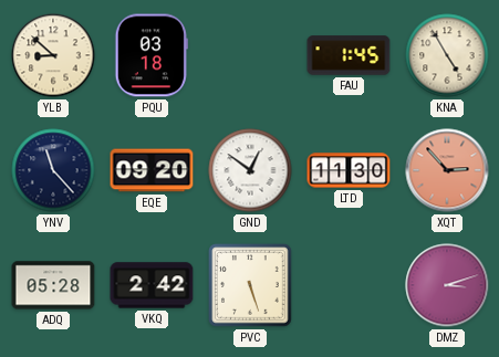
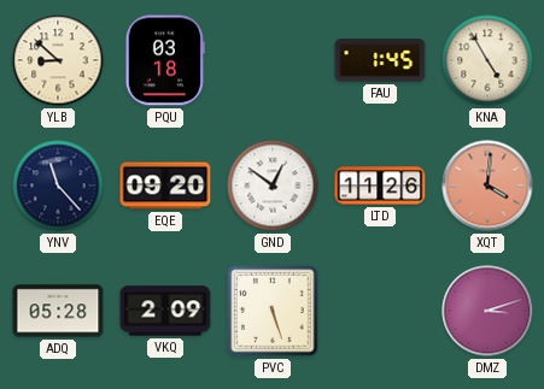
LTD: 11:30 -> 11:26
XQT: 2:53 -> 4:01
VKQ: 2:42 -> 2:09
